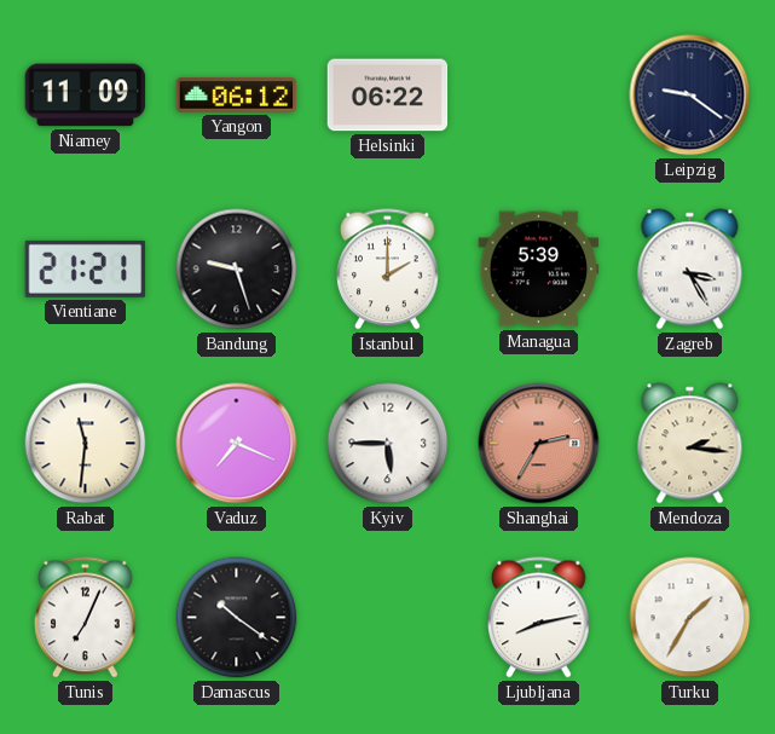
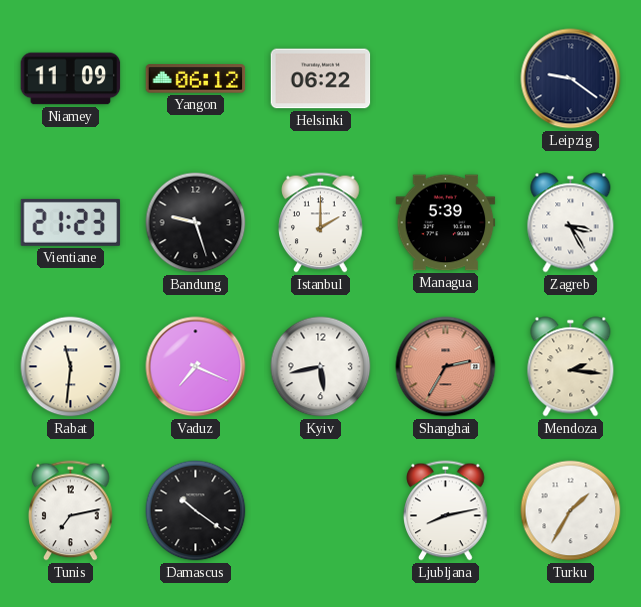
Vientiane: 21:21 -> 21:23
Kyiv: 5:45 -> 5:43
Tunis: 7:04 -> 7:13
